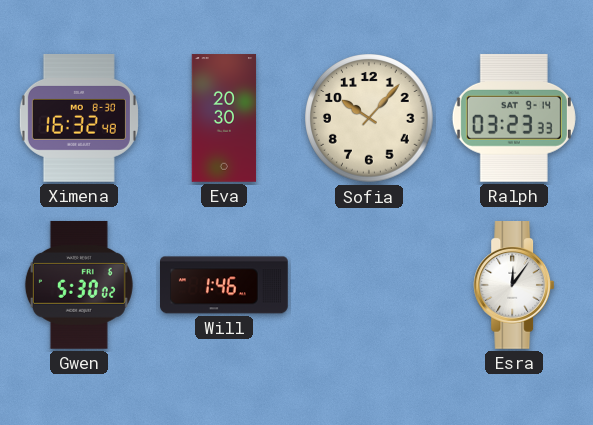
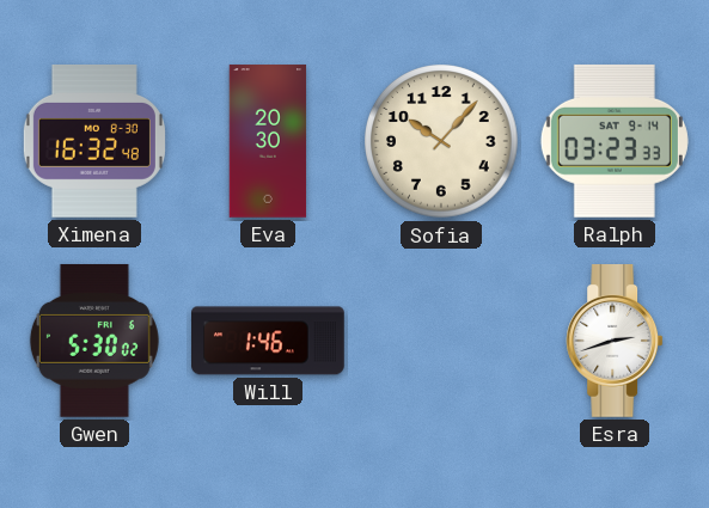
Esra: 12:06 -> 2:42
